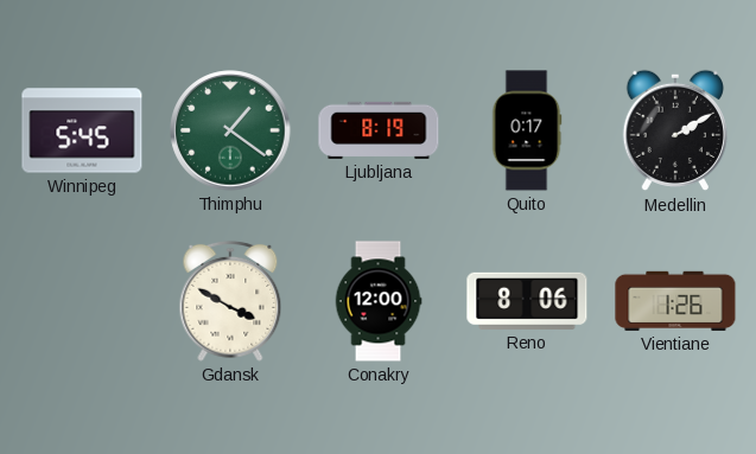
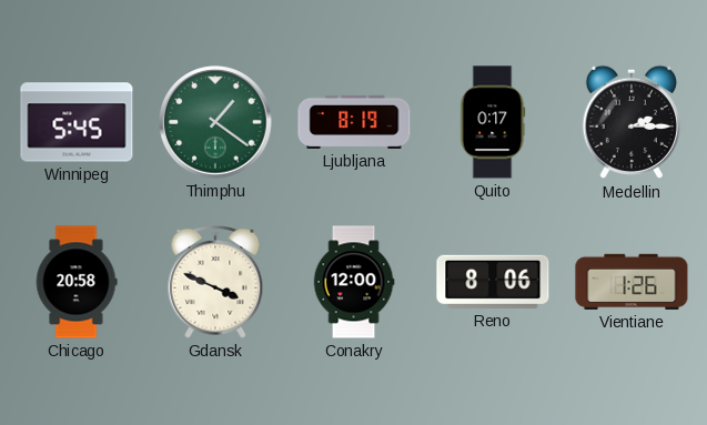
Medellin: 2:10 -> 2:15
Chicago: none -> 20:58
Gdansk: 3:50 -> 3:49
